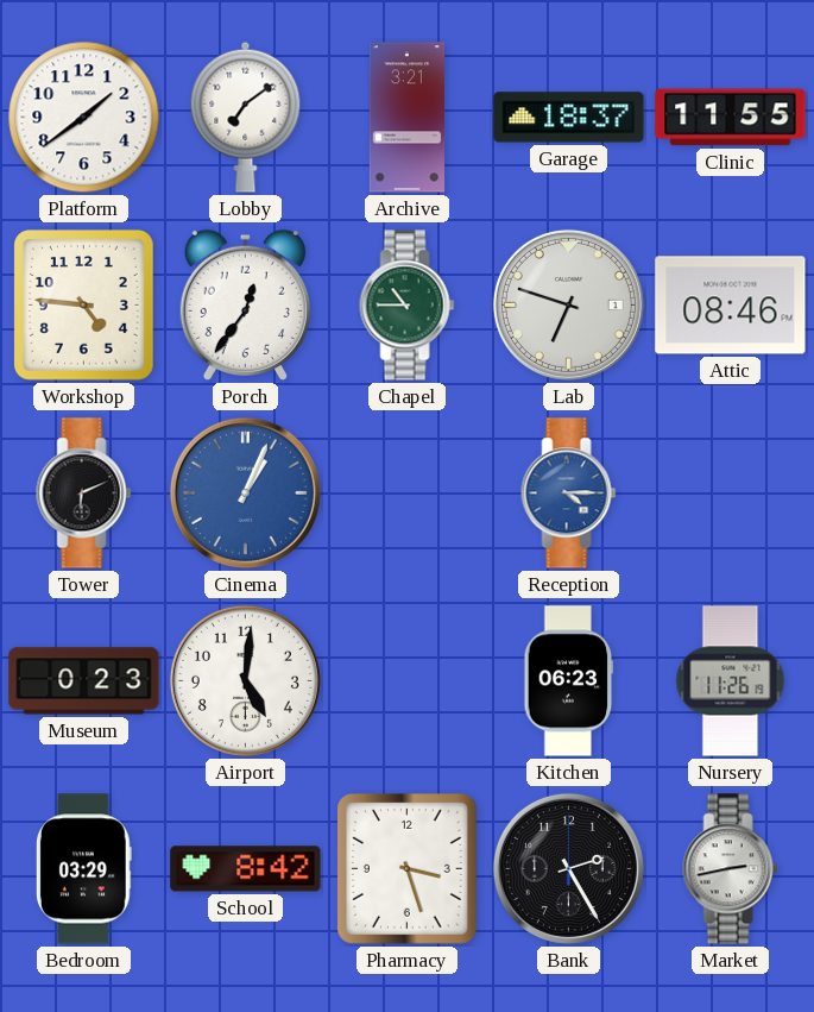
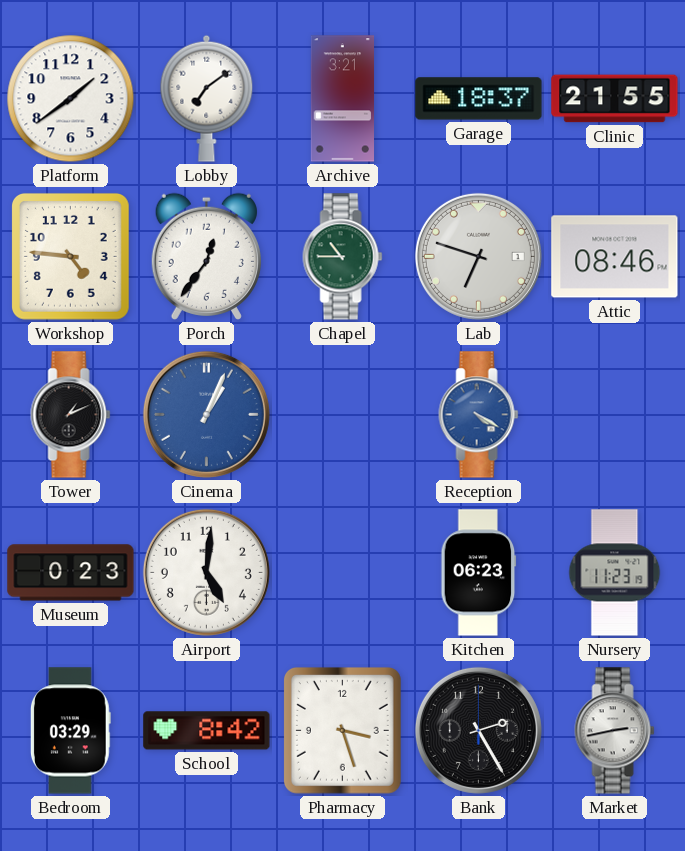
Clinic: 11:55 -> 21:55
Tower: 6:11 -> 1:11
Reception: 4:15 -> 4:20
Nursery: 11:26 -> 11:23
